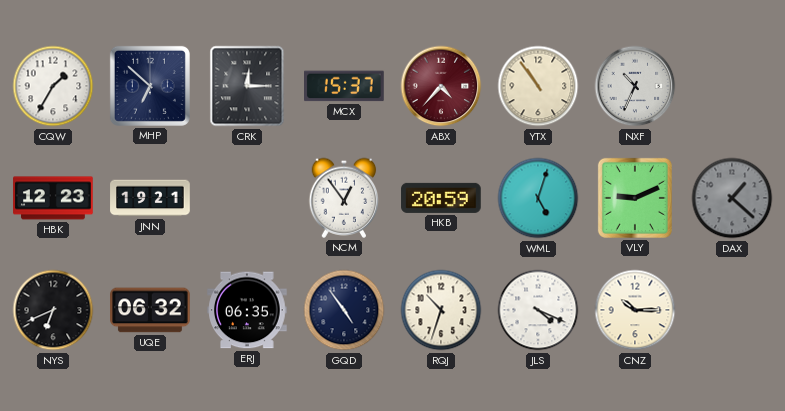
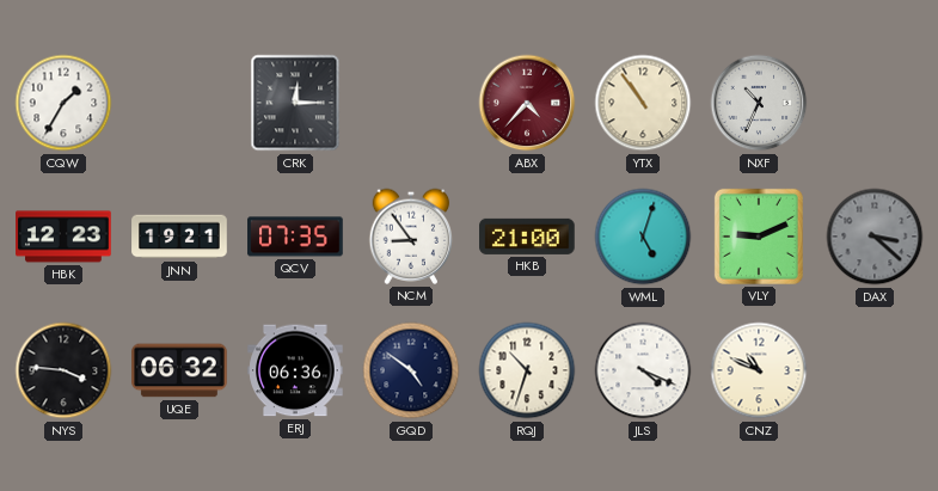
MHP: 6:52 -> none
MCX: 15:37 -> none
QCV: none -> 07:35
NCM: 12:54 -> 8:54
HKB: 20:59 -> 21:00
DAX: 1:22 -> 3:22
NYS: 6:41 -> 3:46
ERJ: 06:35 -> 06:36
GQD: 4:54 -> 4:51
CNZ: 10:15 -> 10:49
